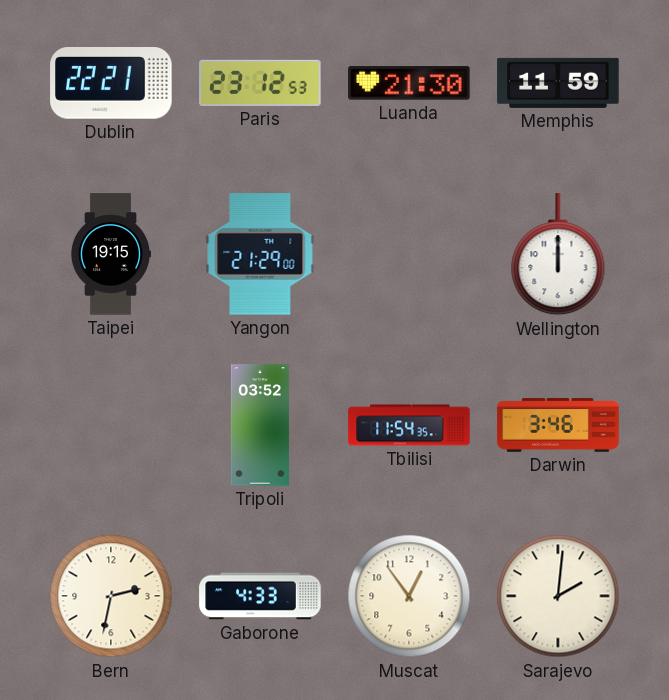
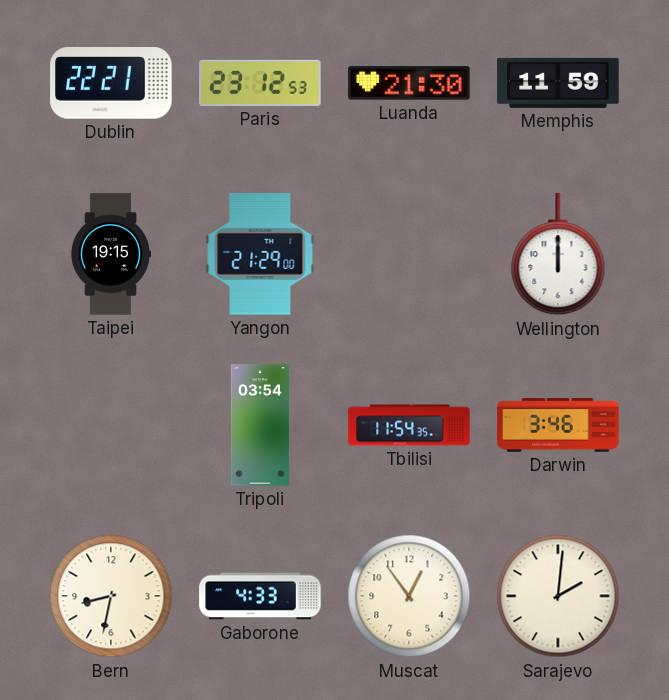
Tripoli: 03:52 -> 03:54
Bern: 2:32 -> 8:32
